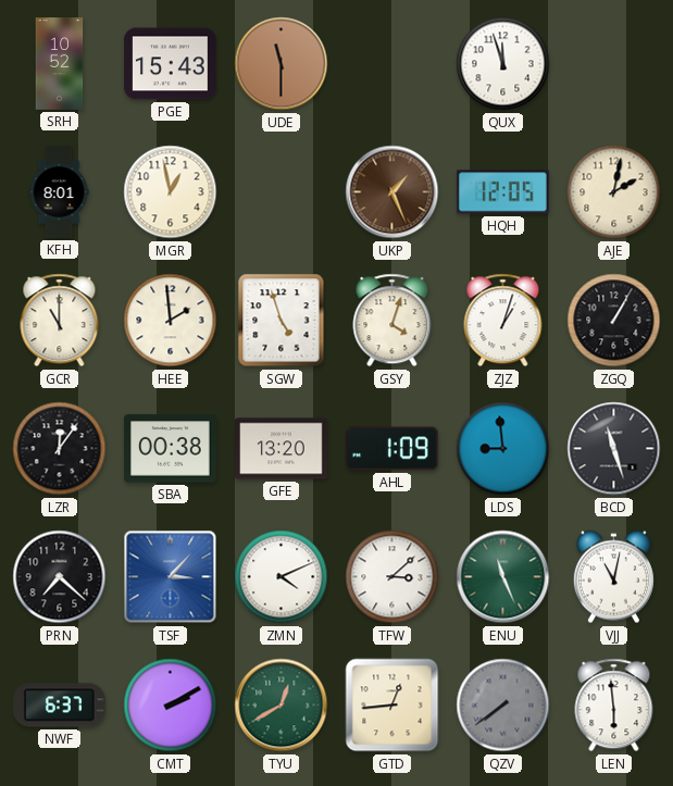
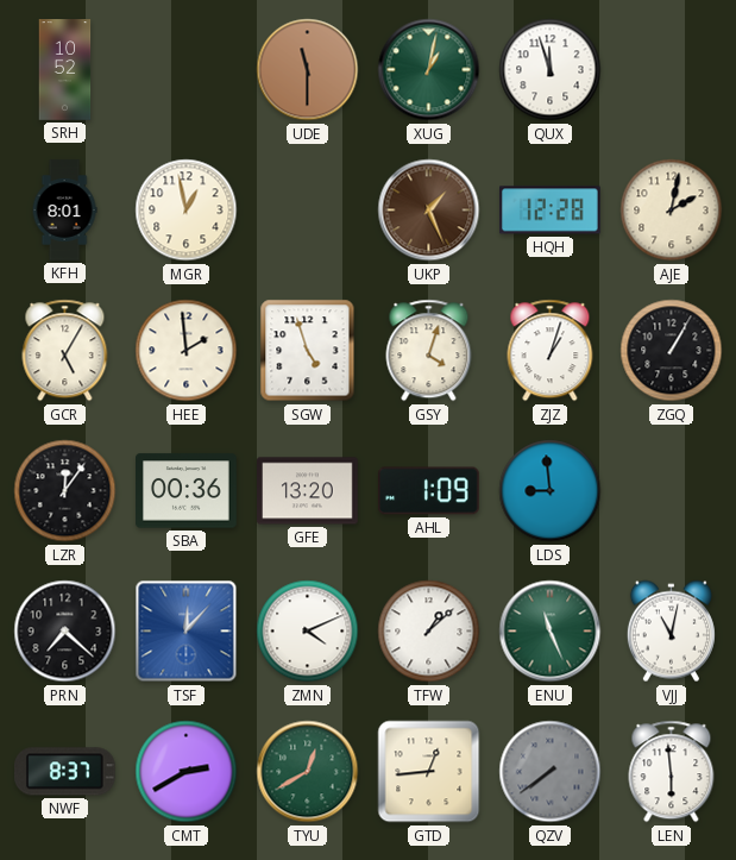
PGE: 15:43 -> none
XUG: none -> 1:02
HQH: 12:05 -> 12:28
GCR: 11:00 -> 5:05
SBA: 00:38 -> 00:36
BCD: 11:27 -> none
TSF: 3:07 -> 12:07
TFW: 3:08 -> 1:08
NWF: 6:37 -> 8:37
CMT: 2:10 -> 2:40
